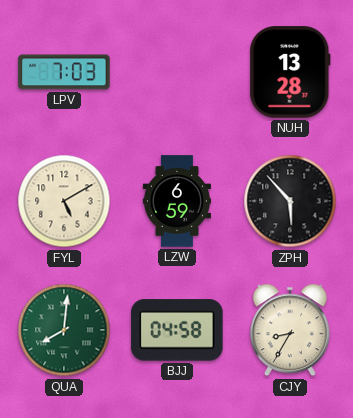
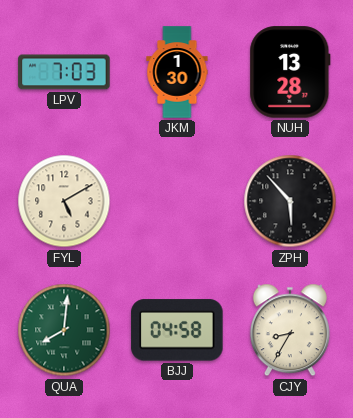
JKM: none -> 1:30
LZW: 6:59 -> none
